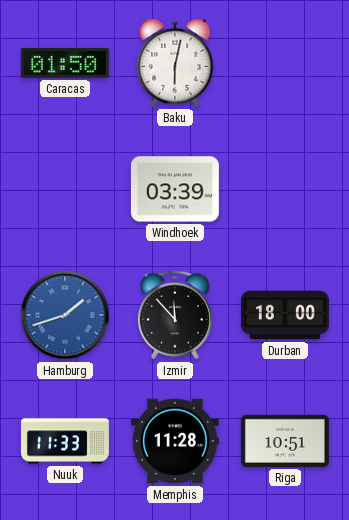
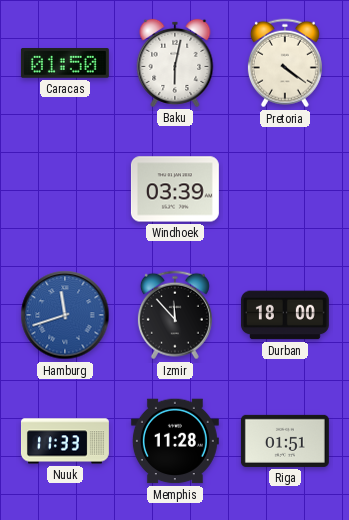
Pretoria: none -> 4:21
Hamburg: 1:42 -> 11:42
Riga: 10:51 -> 01:51
